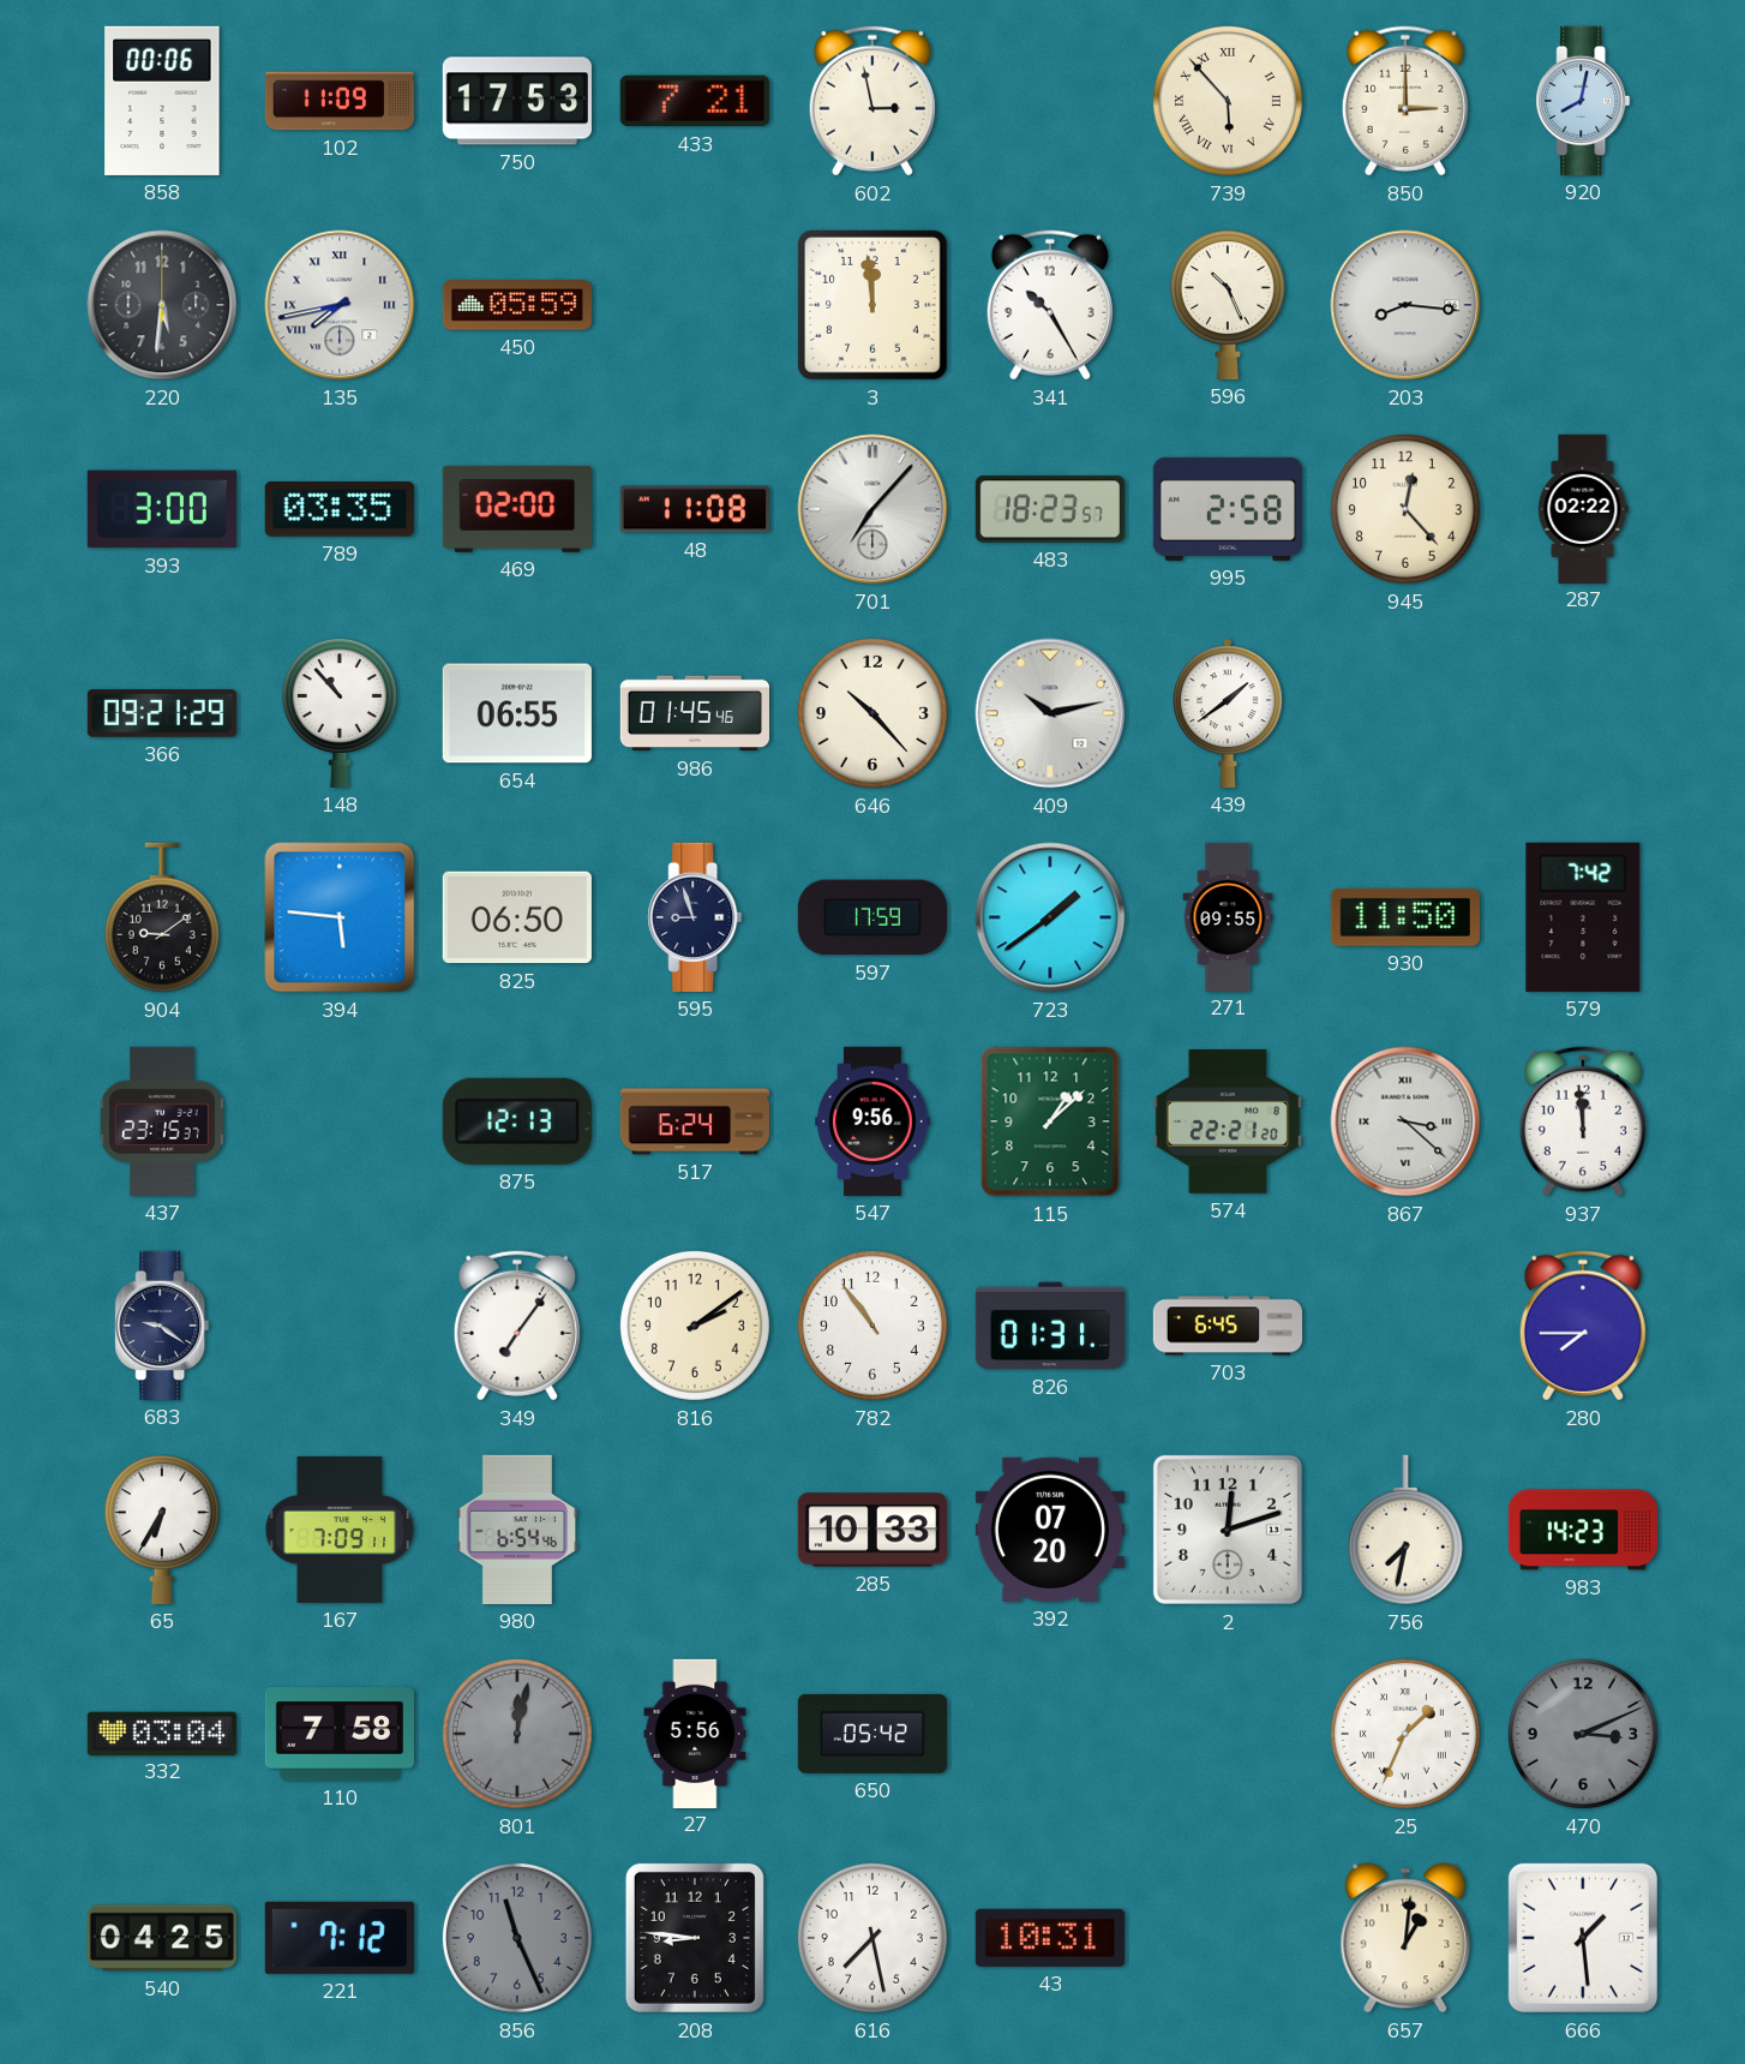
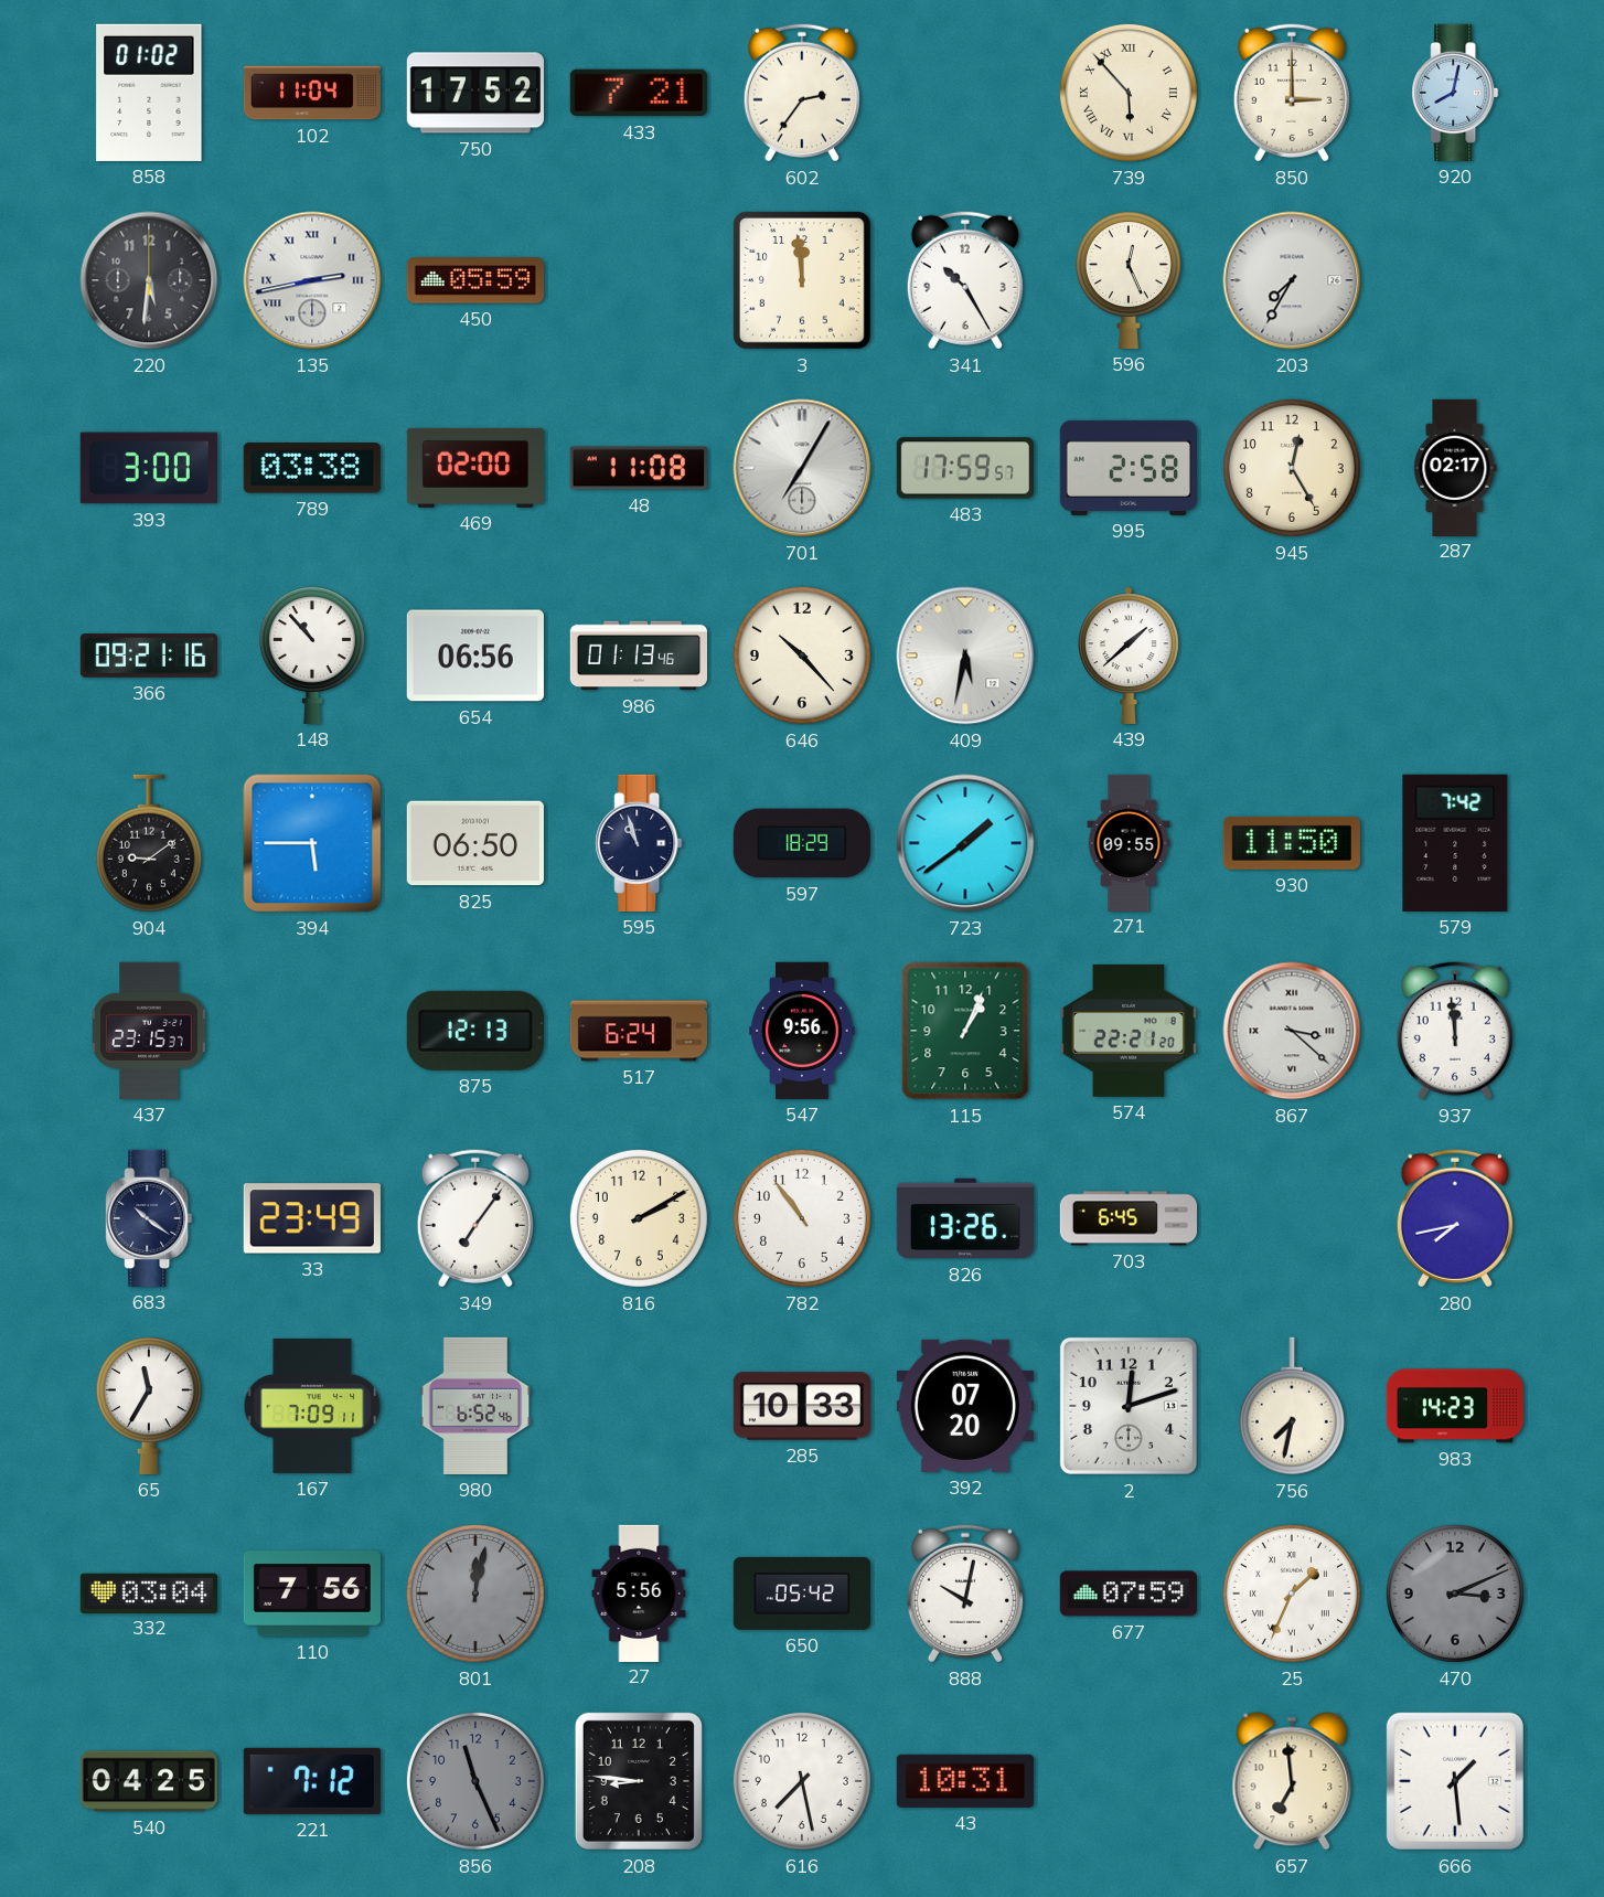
858: 00:06 -> 01:02
102: 11:09 -> 11:04
750: 17:53 -> 17:52
602: 2:58 -> 2:36
135: 7:43 -> 2:43
596: 10:26 -> 12:26
203: 8:16 -> 7:35
789: 03:35 -> 03:38
701: 7:07 -> 7:05
483: 18:23 -> 17:59
945: 12:23 -> 12:25
287: 02:22 -> 02:17
366: 09:21:29 -> 09:21:16
654: 06:55 -> 06:56
986: 01:45 -> 01:13
409: 10:13 -> 5:32
439: 1:39 -> 1:38
394: 5:46 -> 5:45
595: 8:57 -> 10:57
597: 17:59 -> 18:29
115: 1:08 -> 1:04
683: 9:21 -> 10:21
33: none -> 23:49
816: 2:09 -> 2:10
826: 01:31 -> 13:26
280: 7:45 -> 7:43
65: 6:35 -> 11:35
980: 6:54 -> 6:52
110: 7:58 -> 7:56
888: none -> 10:02
677: none -> 07:59
657: 1:01 -> 6:59
